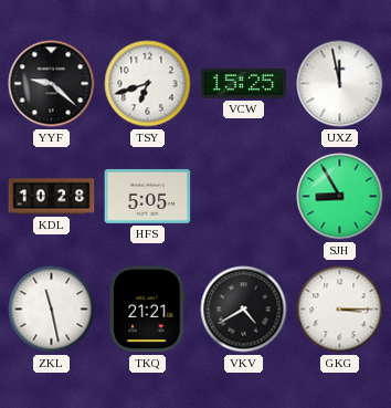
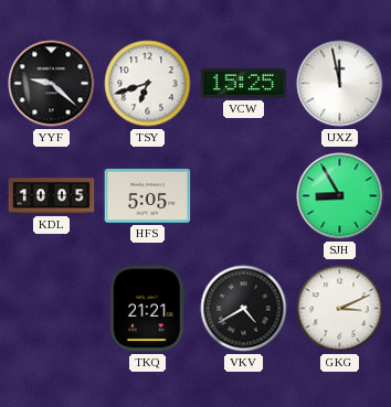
KDL: 10:28 -> 10:05
ZKL: 11:28 -> none
GKG: 3:15 -> 3:11
